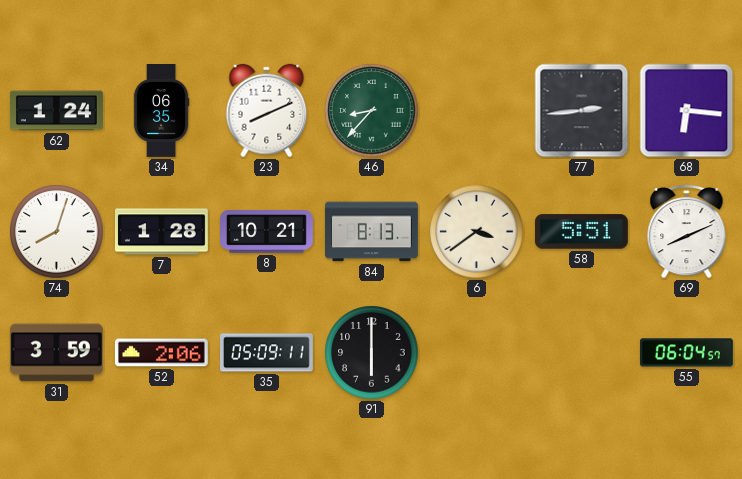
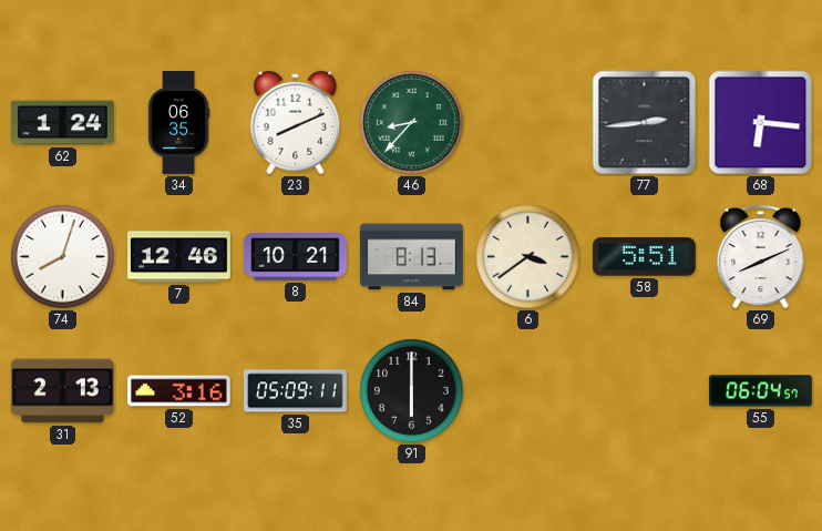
7: 1:28 -> 12:46
31: 3:59 -> 2:13
52: 2:06 -> 3:16
